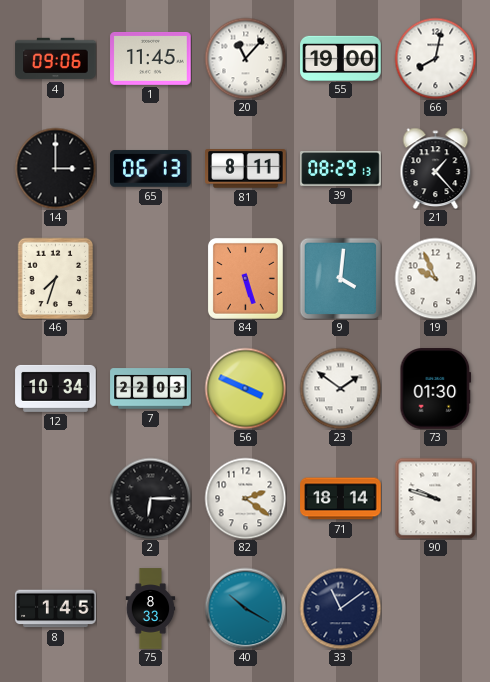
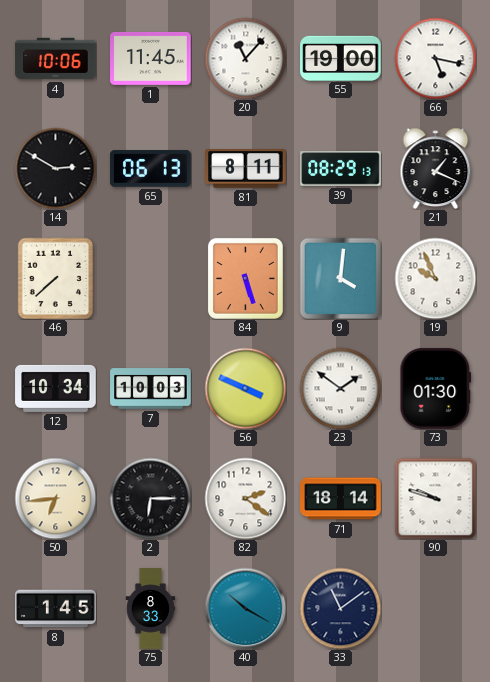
4: 09:06 -> 10:06
66: 8:02 -> 5:17
14: 3:00 -> 2:50
21: 1:23 -> 1:19
46: 7:33 -> 7:38
7: 22:03 -> 10:03
50: none -> 6:44
